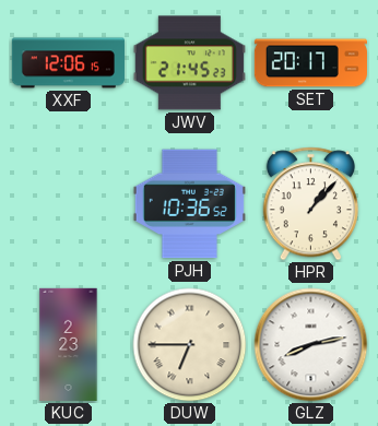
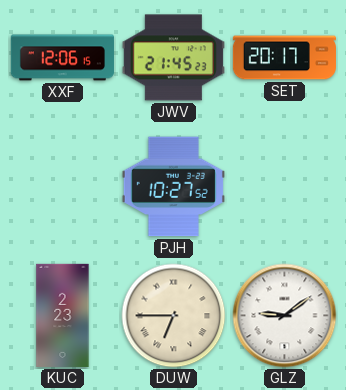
PJH: 10:36 -> 10:27
HPR: 1:07 -> none
GLZ: 8:13 -> 9:09
